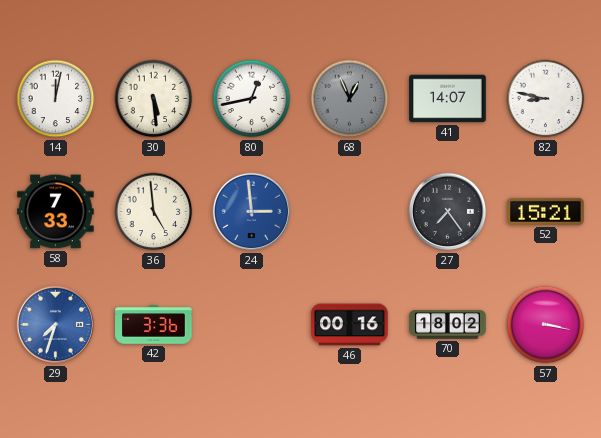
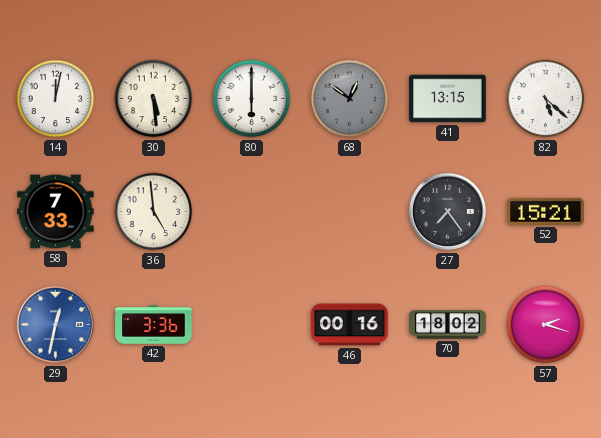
80: 12:43 -> 6:00
68: 12:56 -> 12:51
41: 14:07 -> 13:15
82: 8:47 -> 5:22
24: 2:59 -> none
29: 7:33 -> 12:32
57: 3:17 -> 2:18
